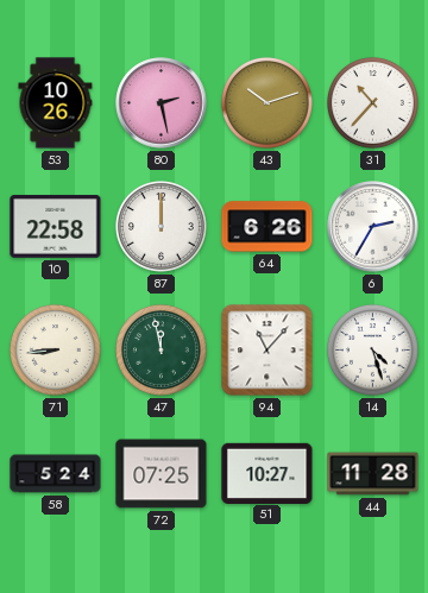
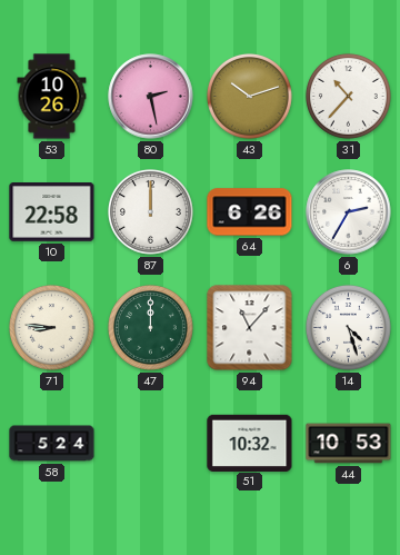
71: 8:44 -> 8:46
47: 11:58 -> 12:00
72: 07:25 -> none
51: 10:27 -> 10:32
44: 11:28 -> 10:53
